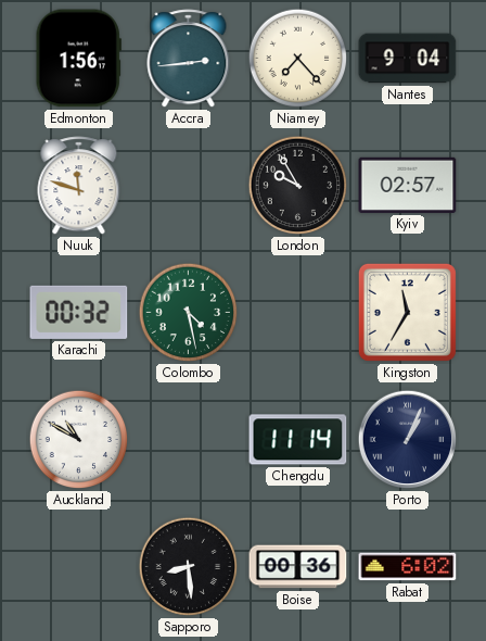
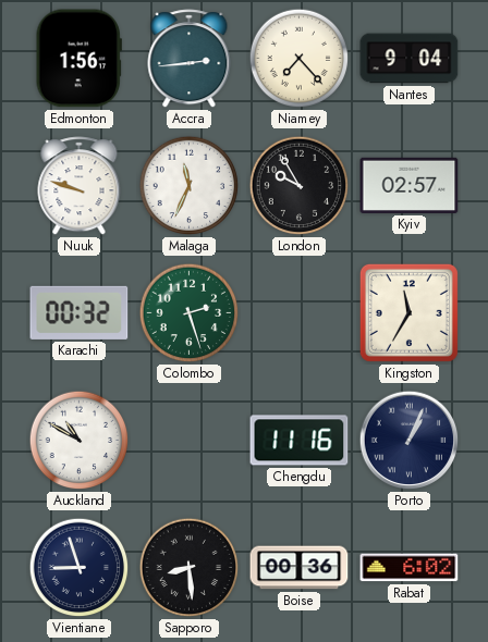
Nuuk: 11:48 -> 9:48
Malaga: none -> 11:34
Colombo: 4:28 -> 2:27
Chengdu: 11:14 -> 11:16
Vientiane: none -> 8:57
